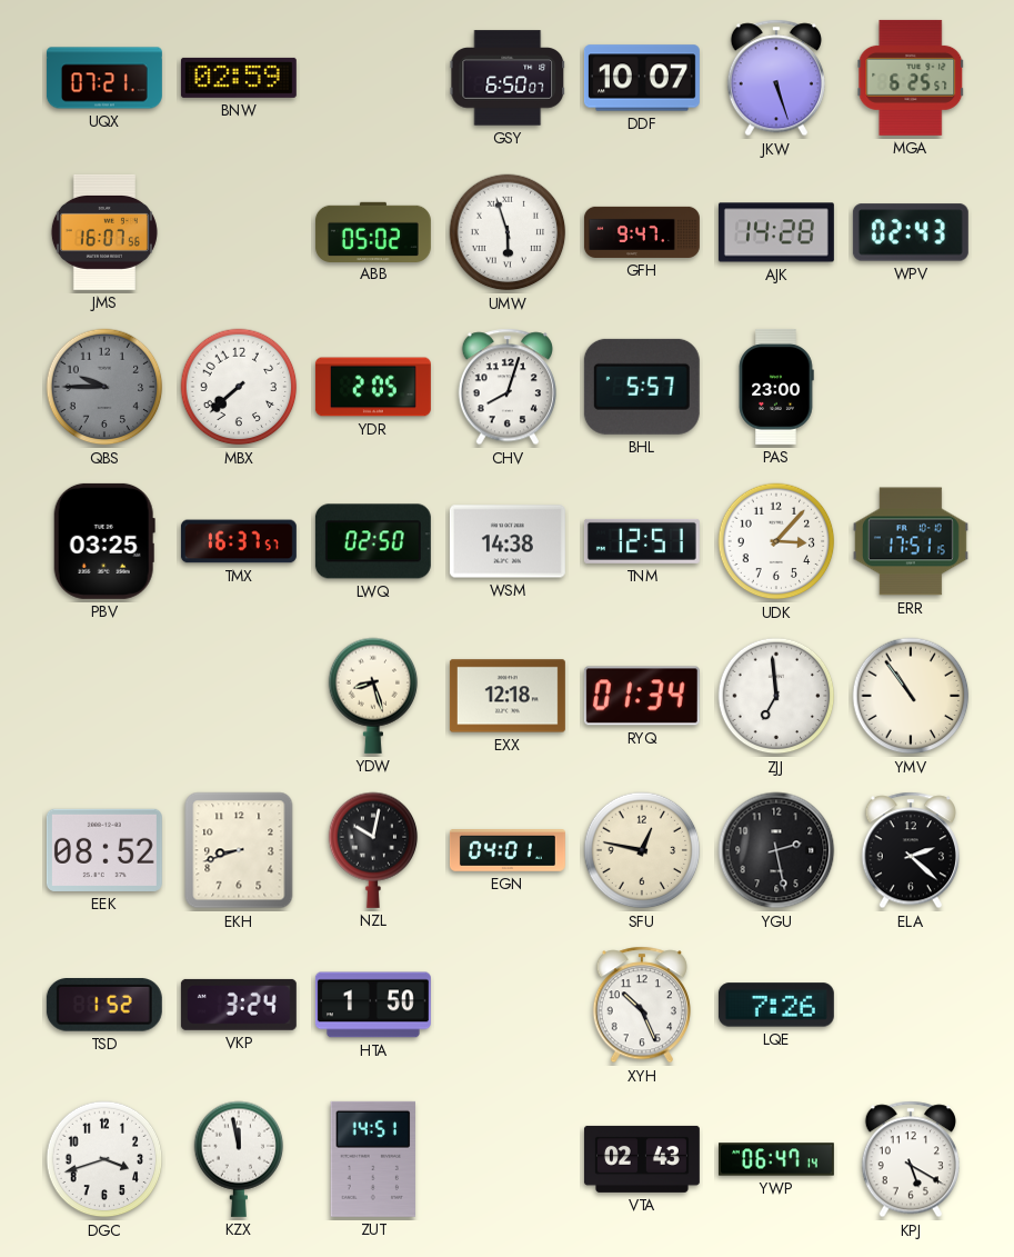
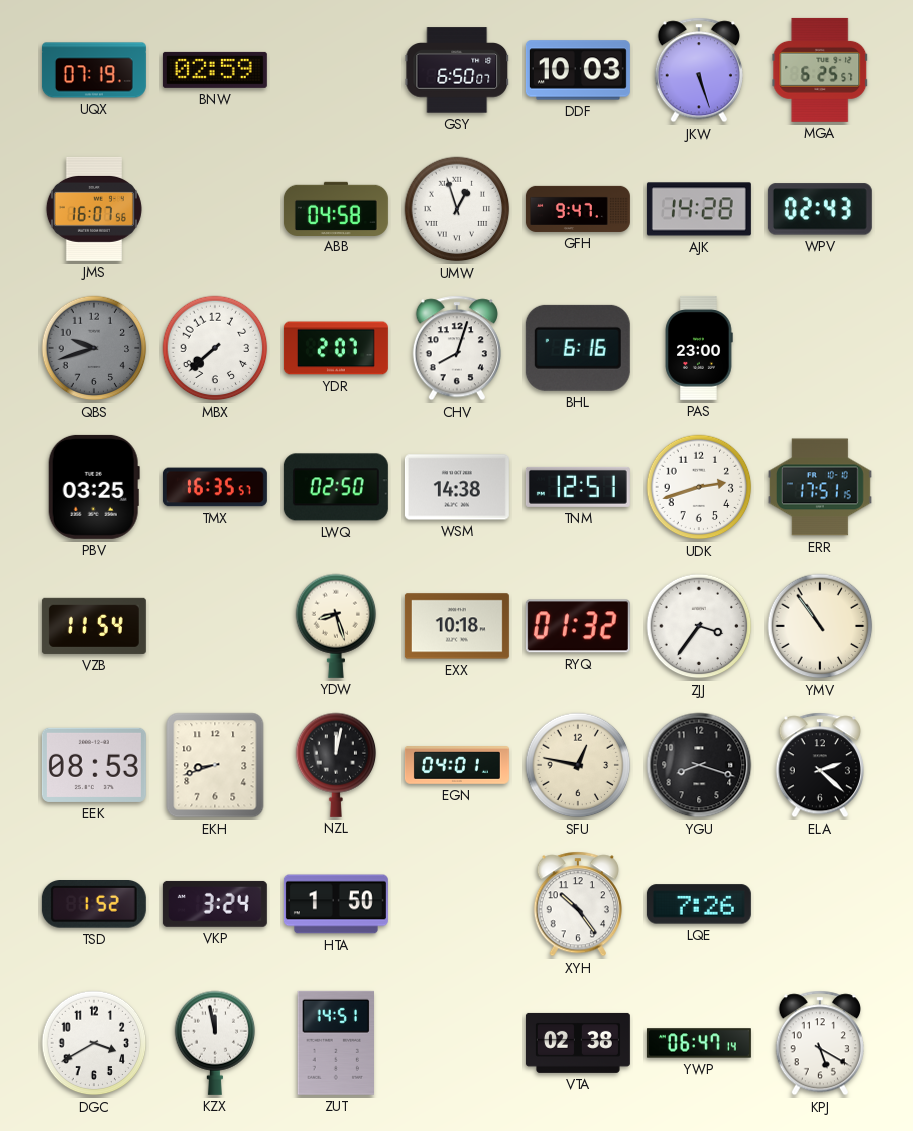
UQX: 07:21 -> 07:19
DDF: 10:07 -> 10:03
ABB: 05:02 -> 04:58
UMW: 5:57 -> 12:57
QBS: 9:45 -> 9:42
YDR: 2:05 -> 2:07
BHL: 5:57 -> 6:16
TMX: 16:37 -> 16:35
UDK: 3:07 -> 2:42
VZB: none -> 11:54
EXX: 12:18 -> 10:18
RYQ: 01:34 -> 01:32
ZJJ: 6:59 -> 3:36
EEK: 08:52 -> 08:53
NZL: 10:02 -> 12:02
YGU: 2:28 -> 8:18
XYH: 10:26 -> 10:24
DGC: 3:42 -> 3:40
VTA: 02:43 -> 02:38
